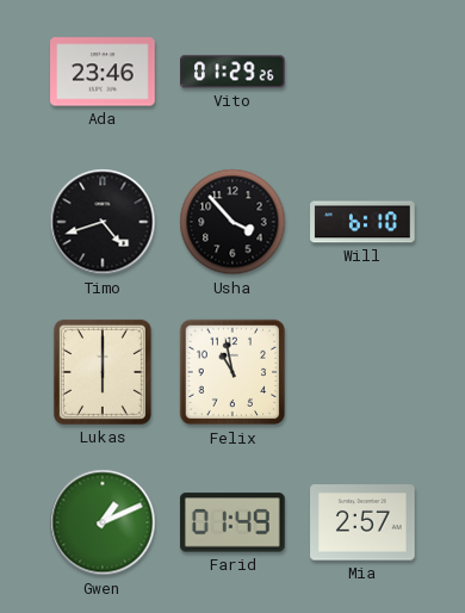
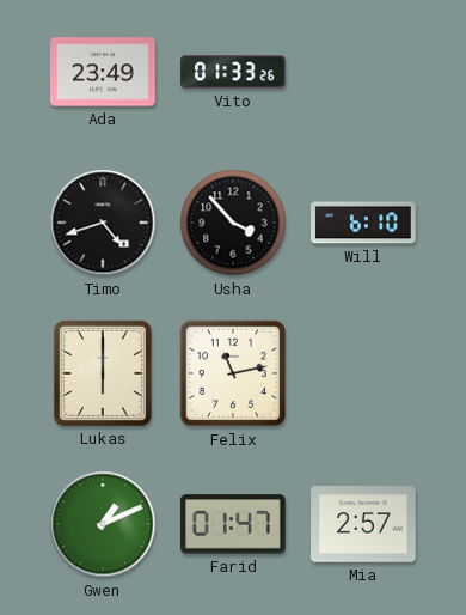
Ada: 23:46 -> 23:49
Vito: 01:29 -> 01:33
Felix: 10:58 -> 11:13
Farid: 01:49 -> 01:47
